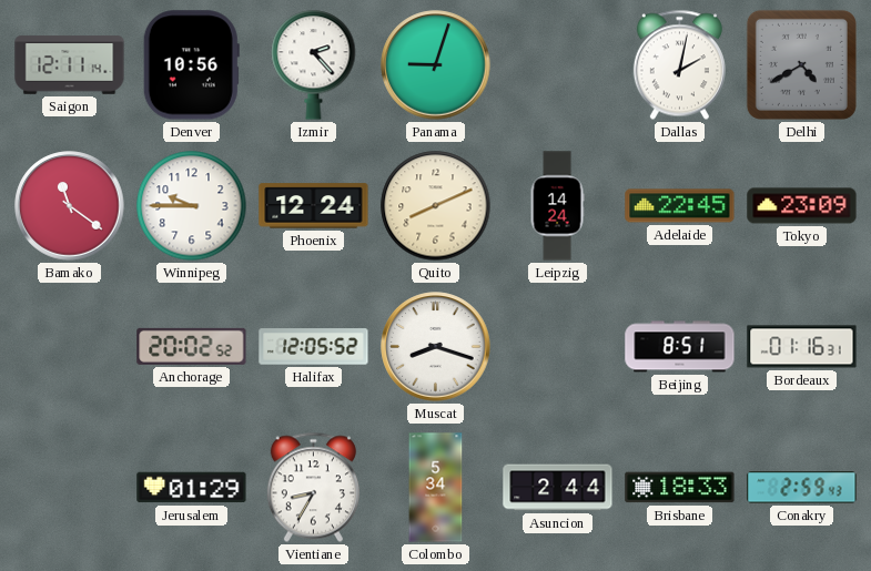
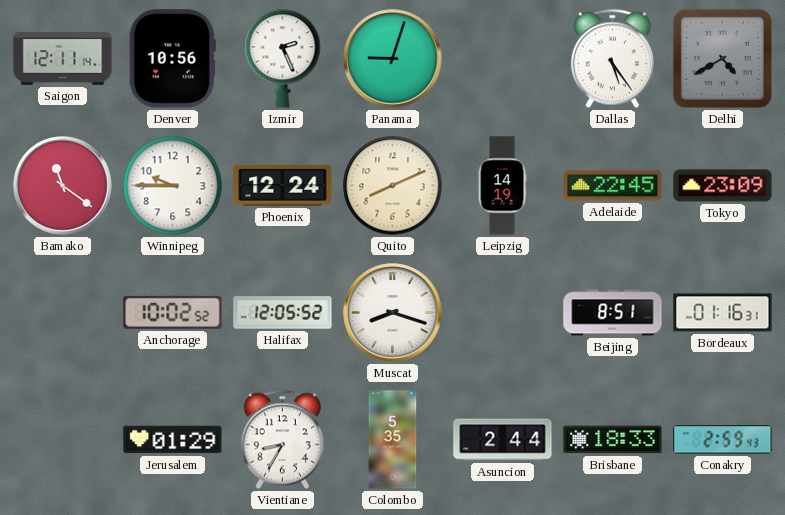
Izmir: 2:23 -> 2:26
Dallas: 2:02 -> 5:24
Leipzig: 14:24 -> 14:19
Anchorage: 20:02 -> 10:02
Colombo: 5:34 -> 5:35
